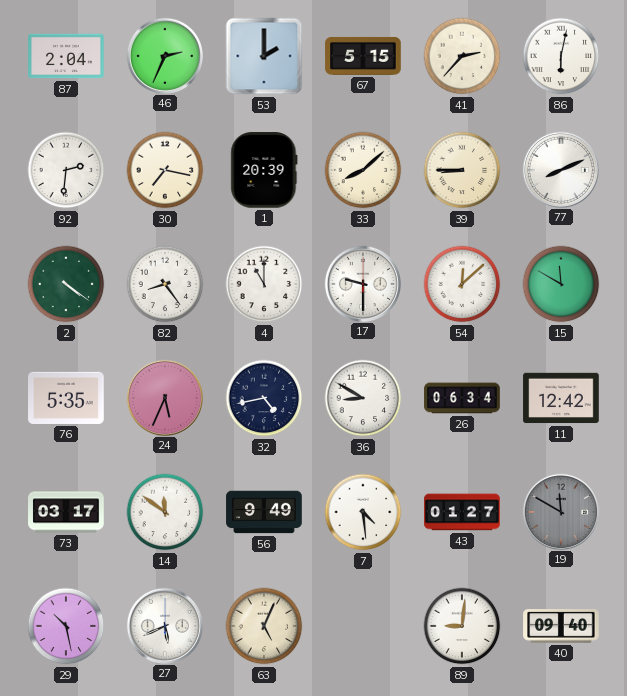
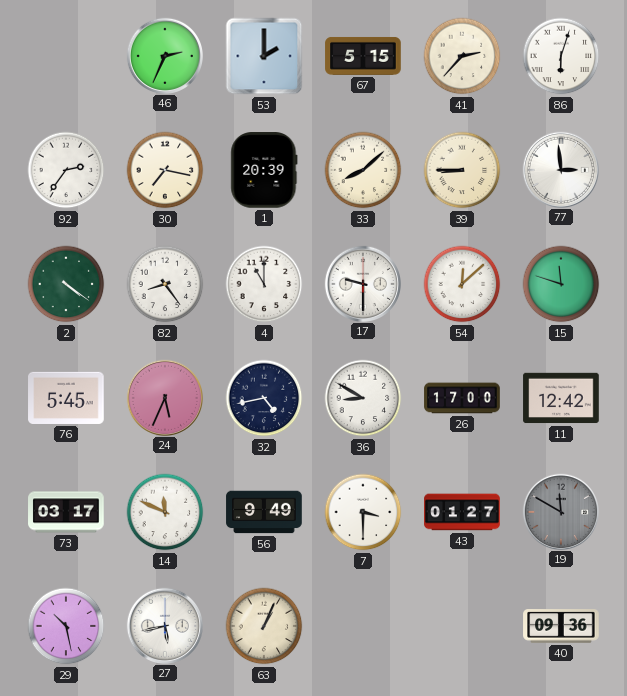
87: 2:04 -> none
86: 6:02 -> 6:03
92: 2:31 -> 2:36
77: 8:11 -> 2:59
15: 11:50 -> 11:48
76: 5:35 -> 5:45
26: 06:34 -> 17:00
14: 11:51 -> 11:49
7: 4:29 -> 3:30
27: 5:41 -> 5:43
63: 5:04 -> 1:04
89: 9:01 -> none
40: 09:40 -> 09:36
